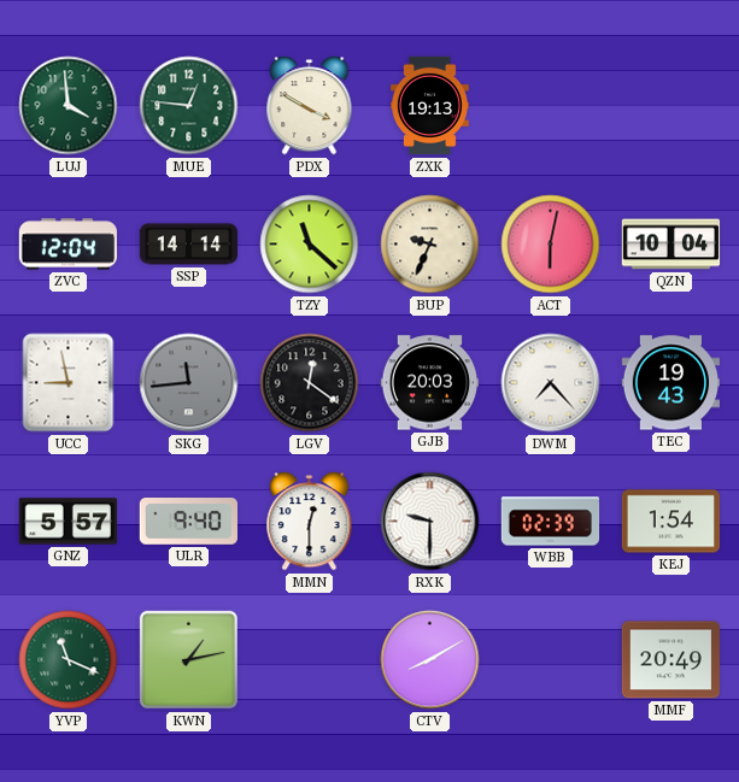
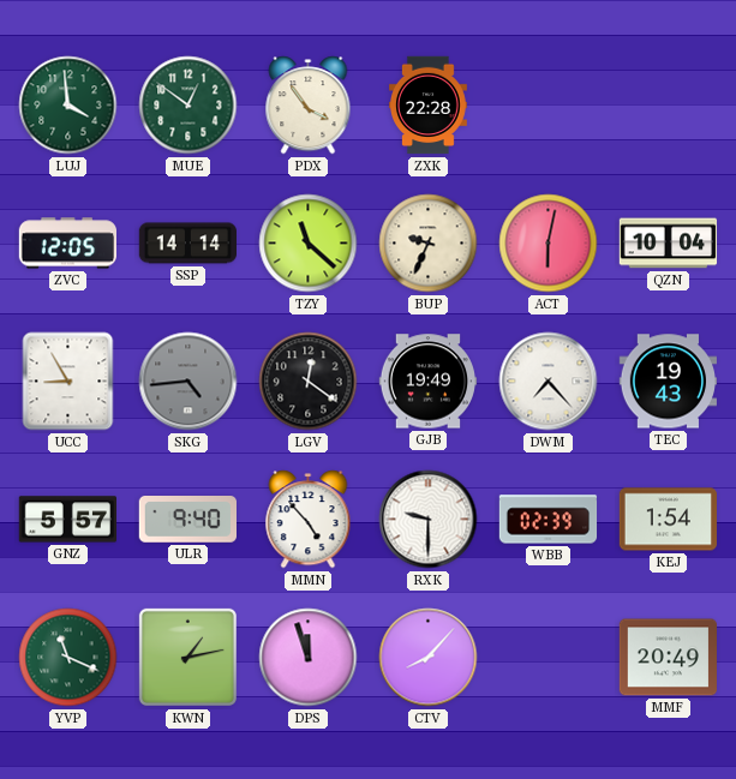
MUE: 12:46 -> 12:51
PDX: 3:50 -> 3:54
ZXK: 19:13 -> 22:28
ZVC: 12:04 -> 12:05
UCC: 8:58 -> 8:55
SKG: 11:44 -> 4:44
GJB: 20:03 -> 19:49
MMN: 12:30 -> 4:53
DPS: none -> 11:57
CTV: 8:10 -> 8:07
